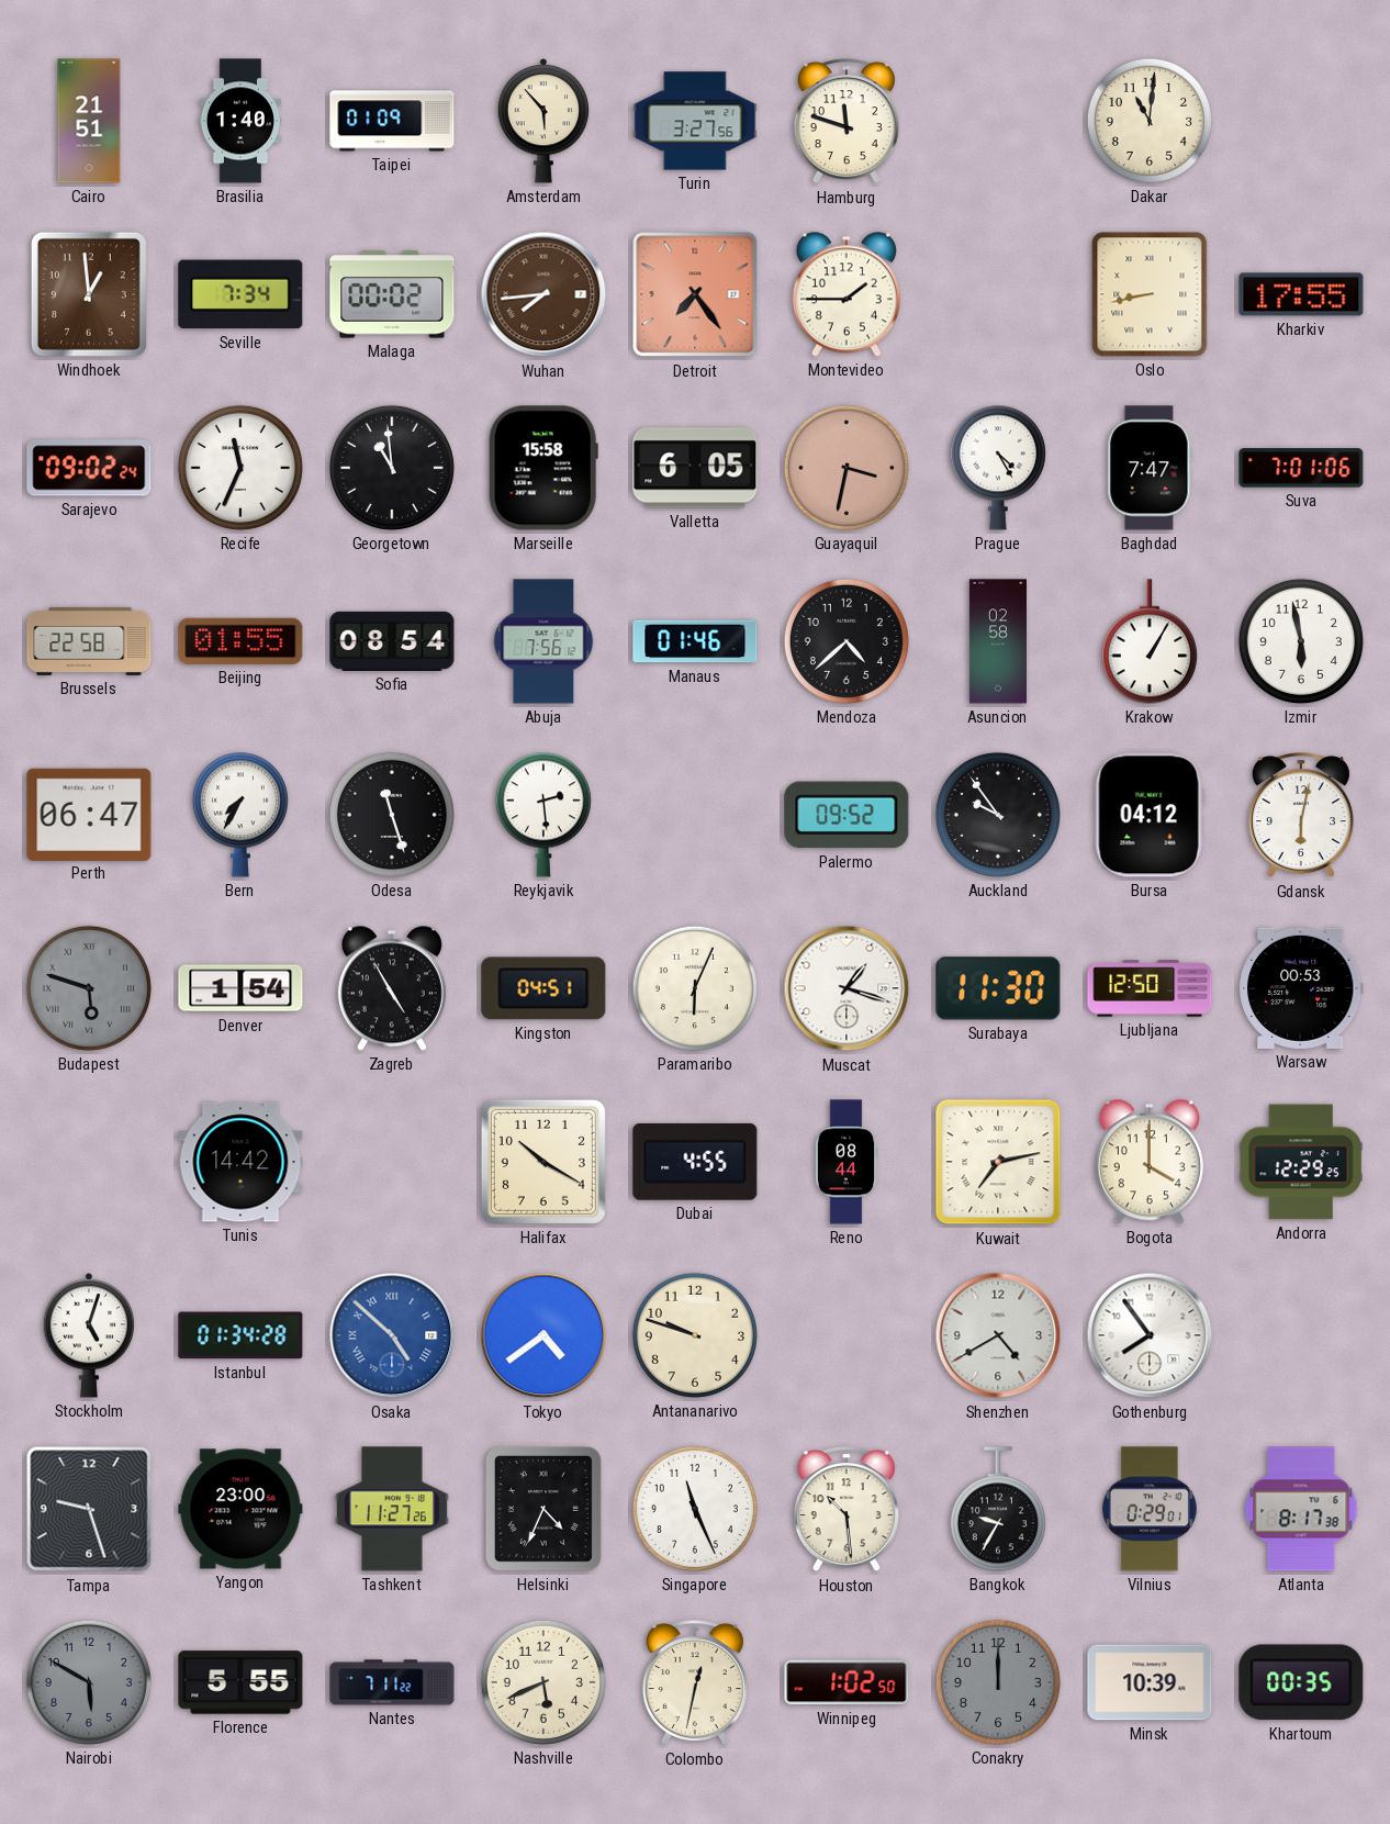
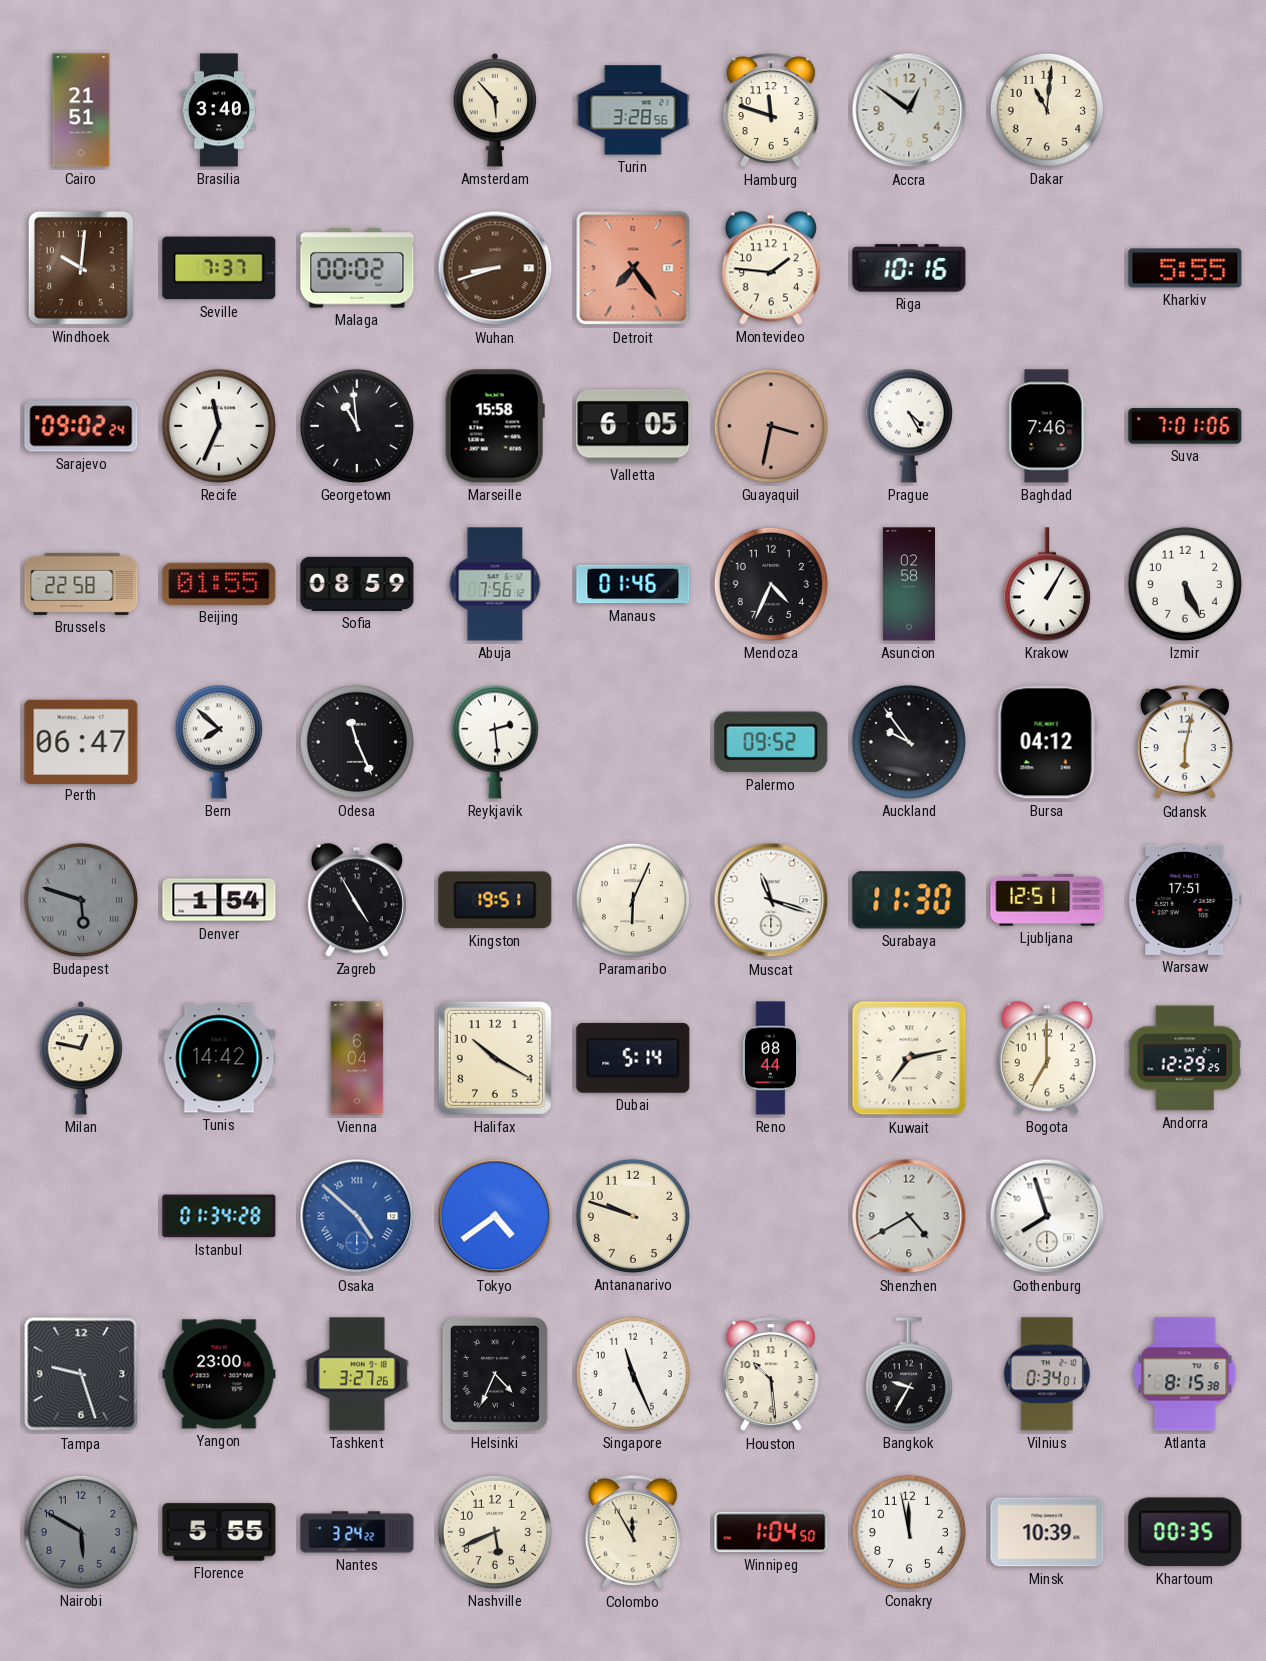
Brasilia: 1:40 -> 3:40
Taipei: 01:09 -> none
Turin: 3:27 -> 3:28
Accra: none -> 12:51
Windhoek: 12:59 -> 10:01
Seville: 7:34 -> 7:37
Wuhan: 7:44 -> 8:42
Montevideo: 1:45 -> 1:46
Riga: none -> 10:16
Oslo: 8:43 -> none
Kharkiv: 17:55 -> 5:55
Baghdad: 7:47 -> 7:46
Sofia: 08:54 -> 08:59
Mendoza: 4:38 -> 4:34
Izmir: 5:58 -> 5:26
Bern: 7:35 -> 7:52
Odesa: 11:27 -> 11:26
Kingston: 04:51 -> 19:51
Muscat: 1:18 -> 11:18
Ljubljana: 12:50 -> 12:51
Warsaw: 00:53 -> 17:51
Milan: none -> 12:47
Vienna: none -> 6:04
Dubai: 4:55 -> 5:14
Bogota: 4:00 -> 7:00
Stockholm: 5:03 -> none
Gothenburg: 7:54 -> 7:57
Tashkent: 11:27 -> 3:27
Vilnius: 0:29 -> 0:34
Atlanta: 8:17 -> 8:15
Nantes: 7:11 -> 3:24
Colombo: 12:32 -> 11:55
Winnipeg: 1:02 -> 1:04
Conakry: 12:00 -> 11:58
Conakry dial: grey -> white
